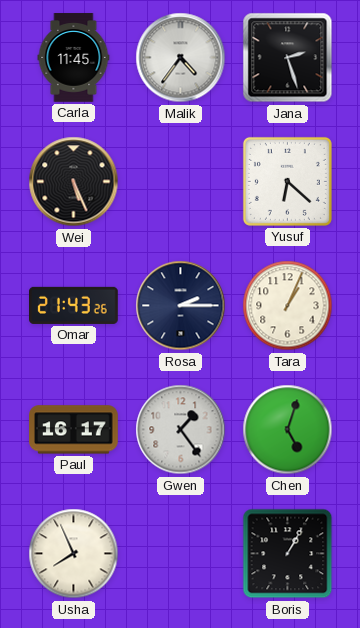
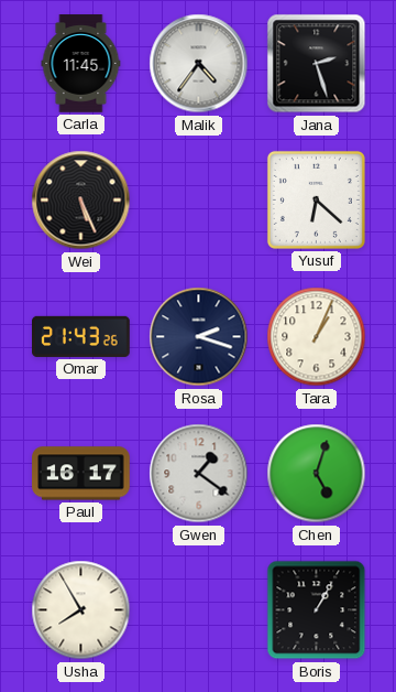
Rosa: 2:15 -> 2:18
Gwen: 1:24 -> 1:21
Usha: 7:56 -> 7:55
